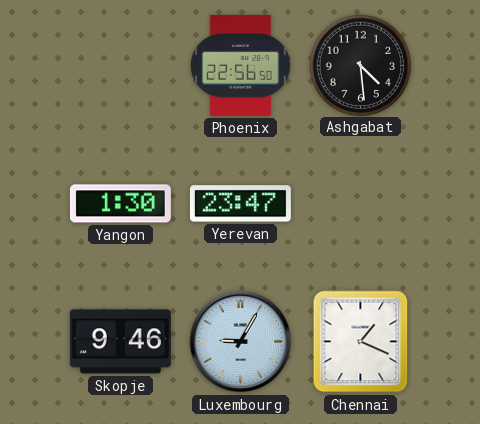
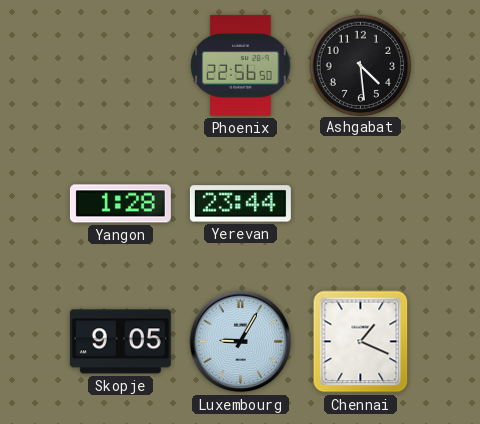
Yangon: 1:30 -> 1:28
Yerevan: 23:47 -> 23:44
Skopje: 9:46 -> 9:05
